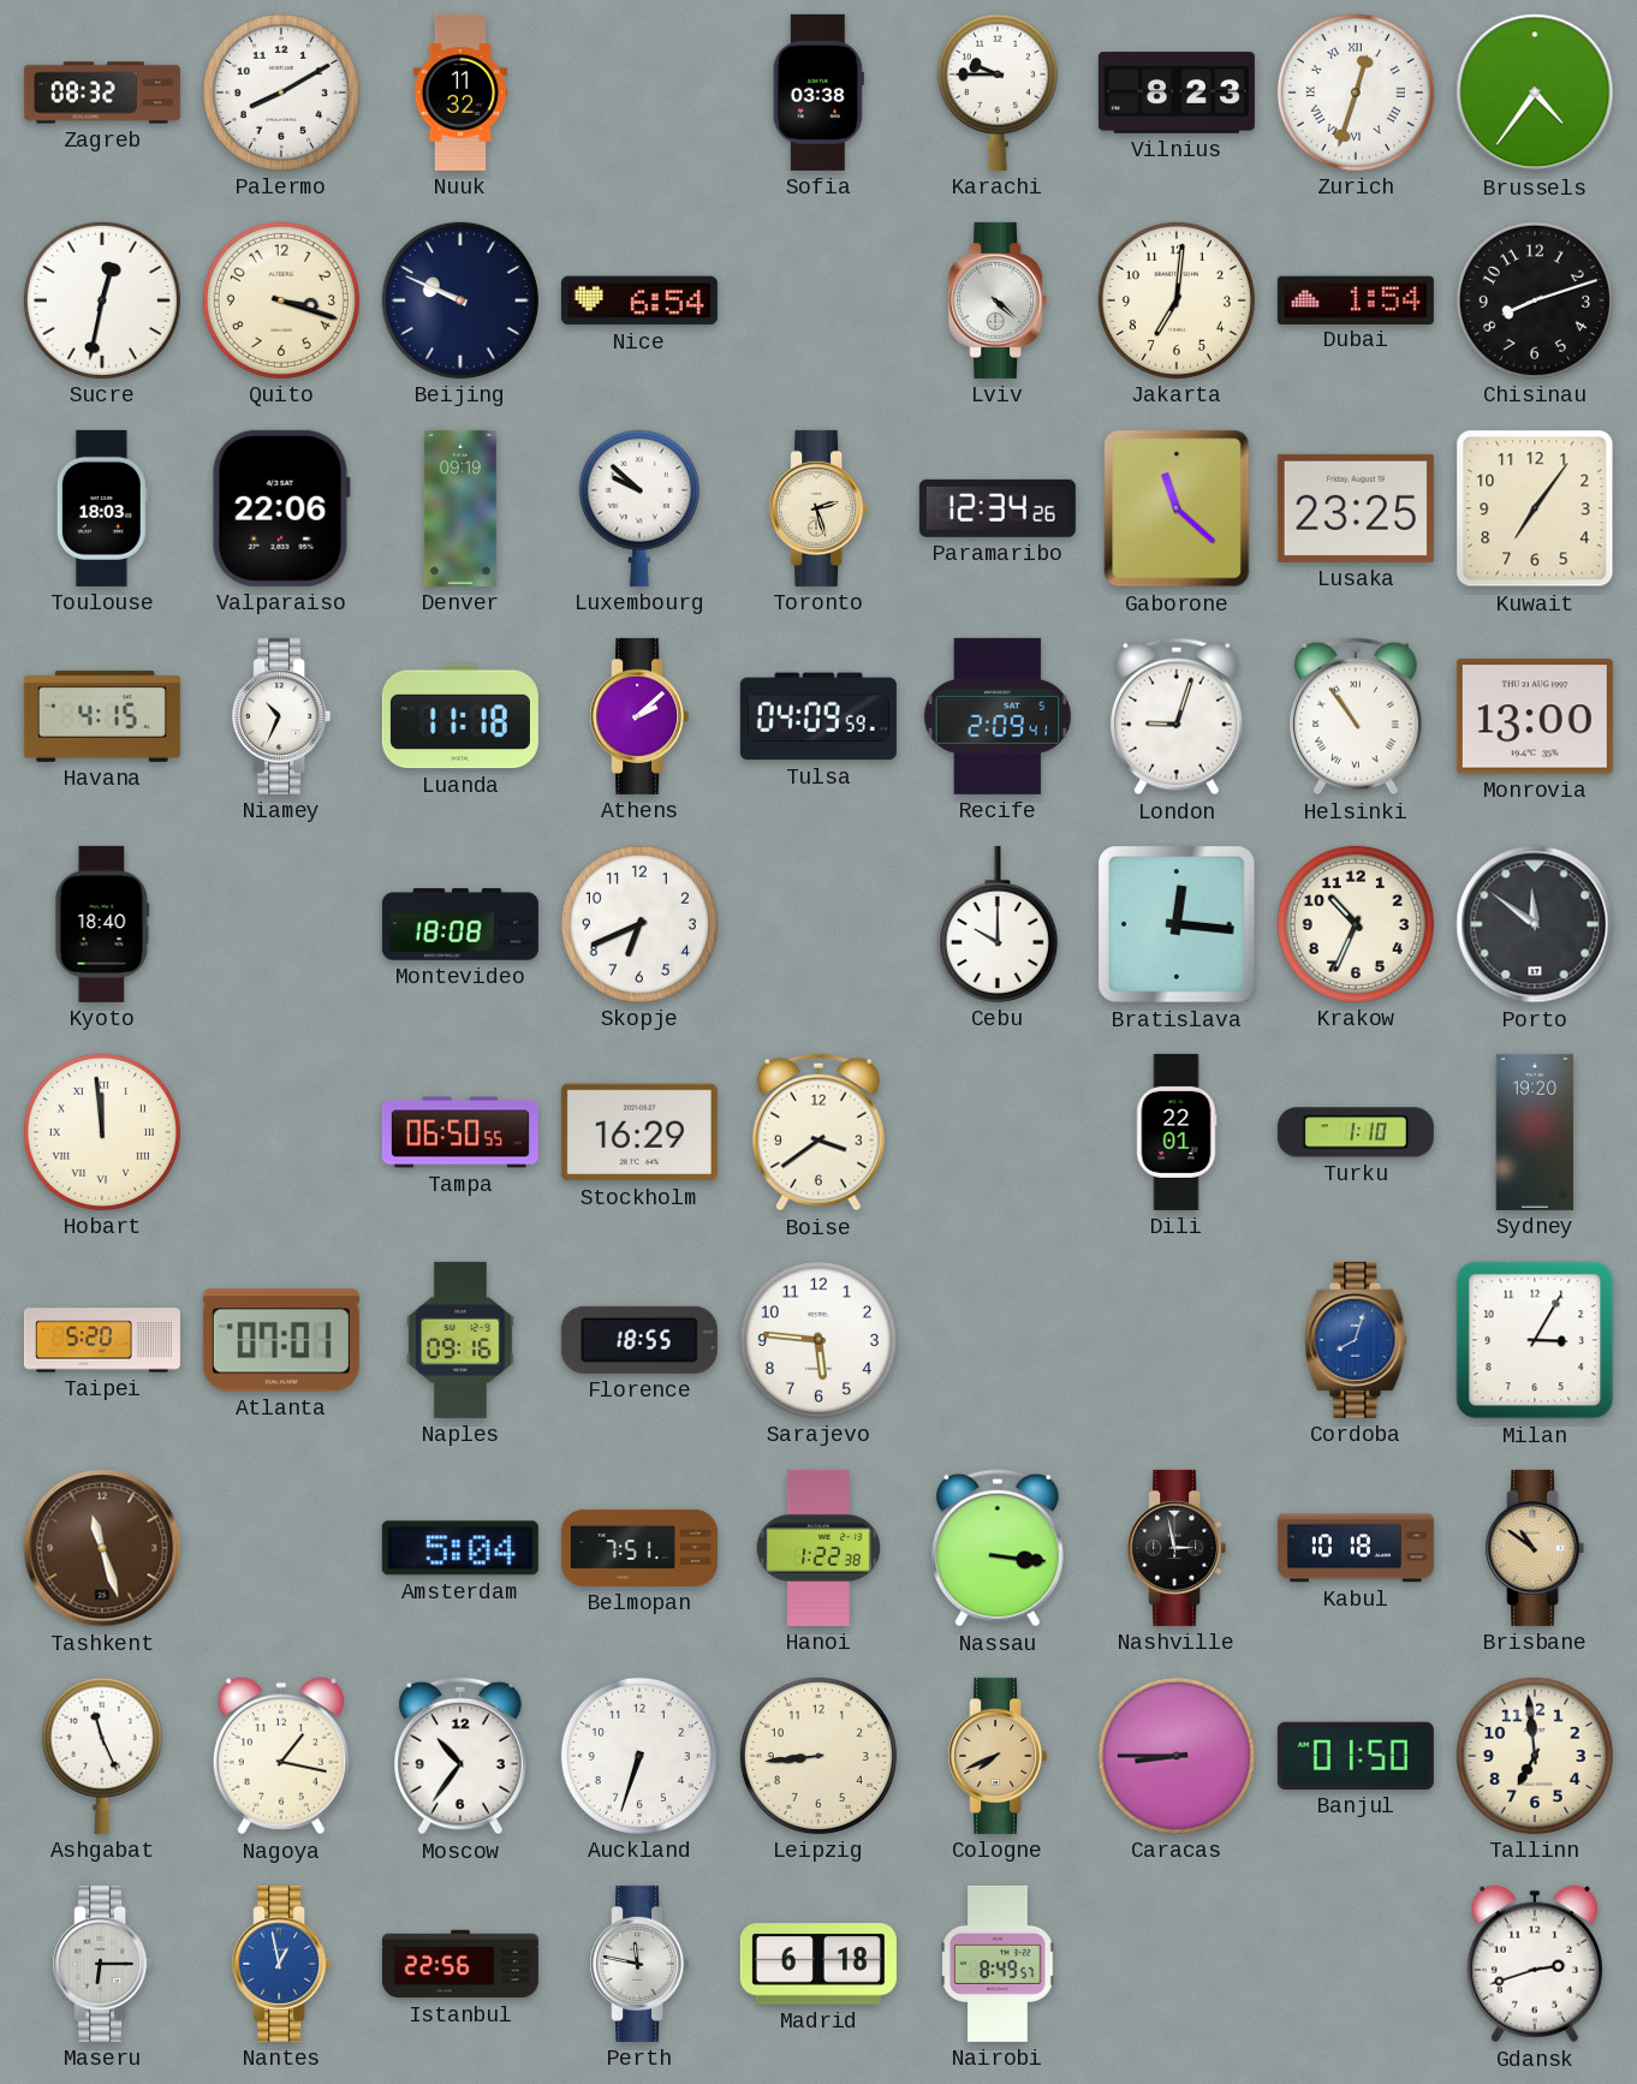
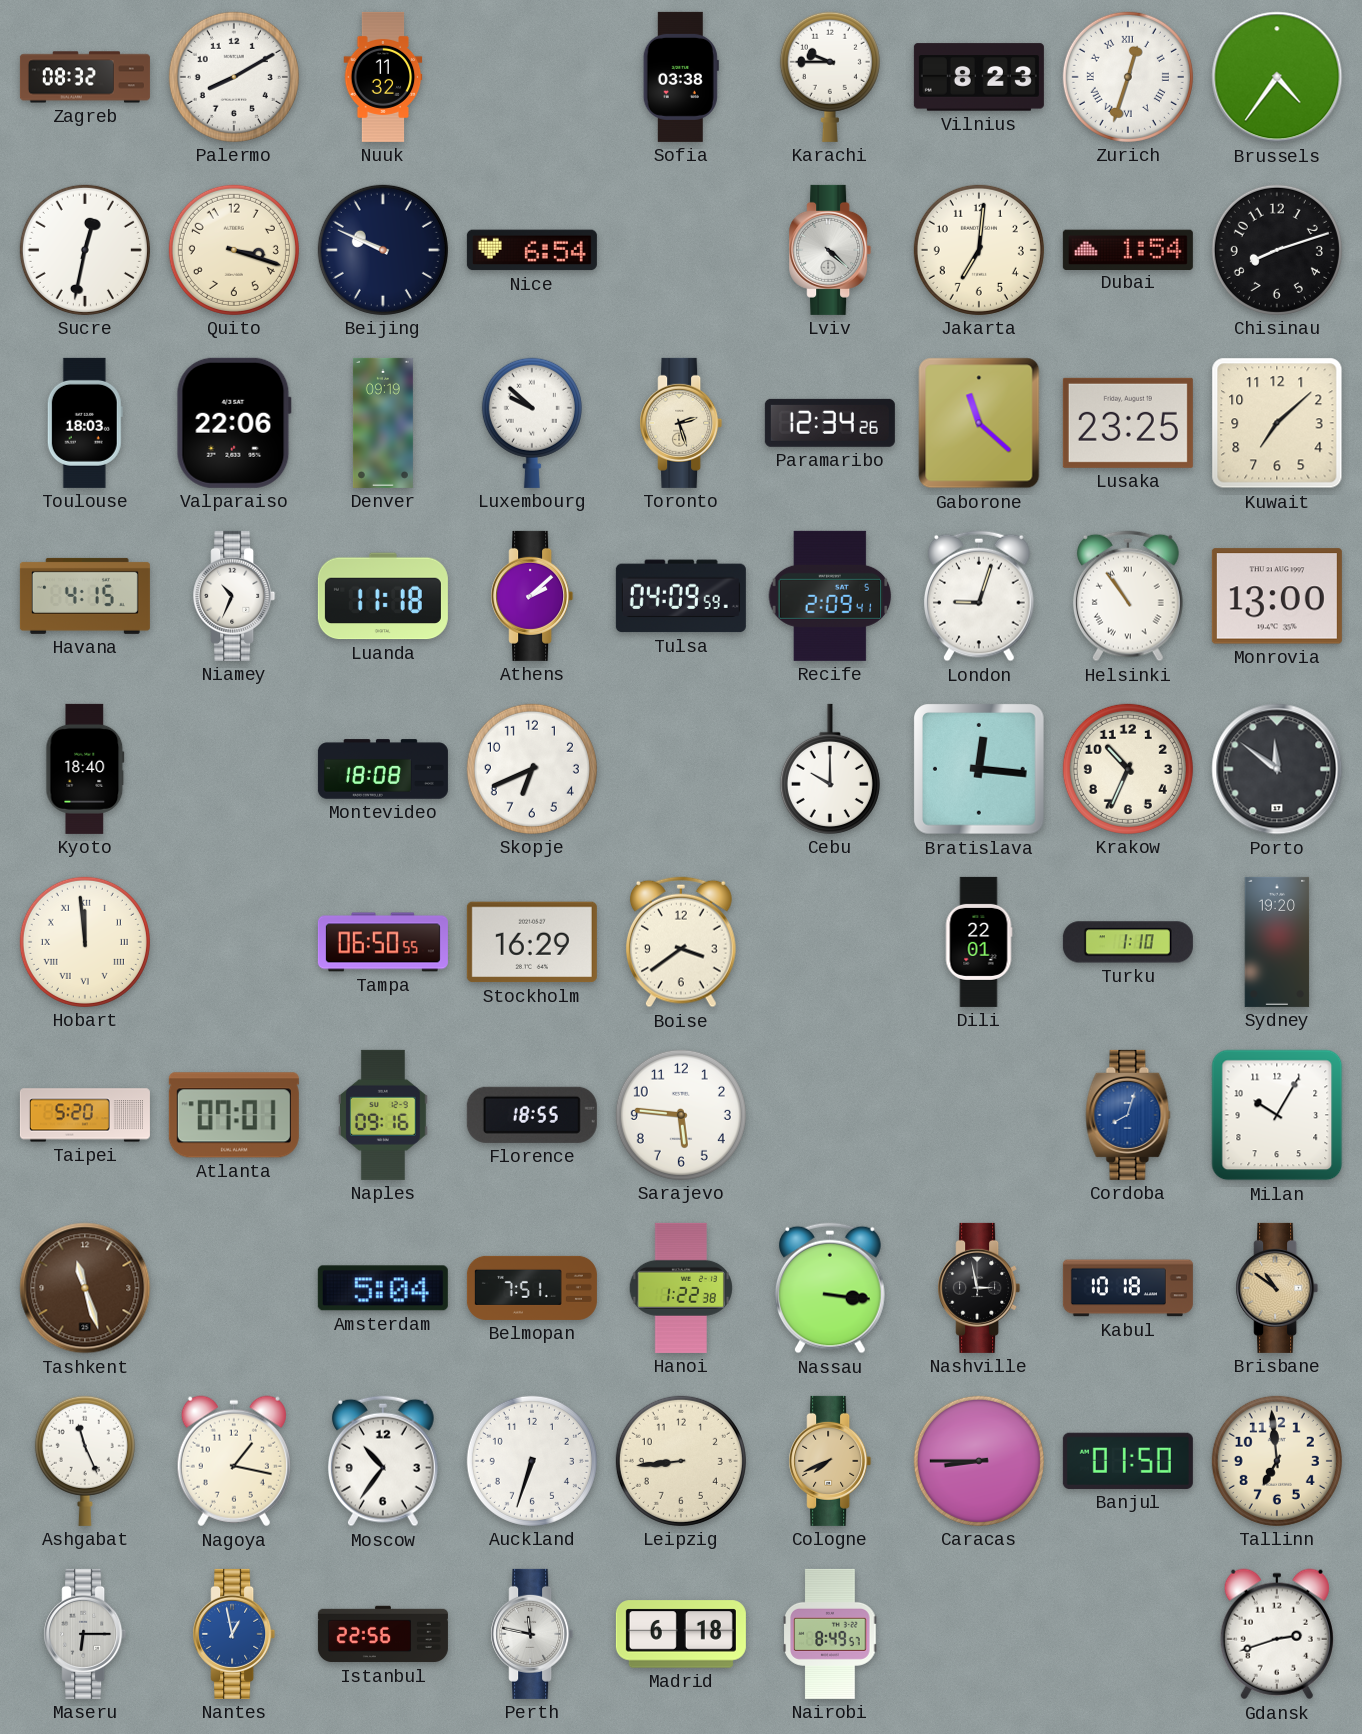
Kuwait: 7:06 -> 7:08
Milan: 3:05 -> 10:05
